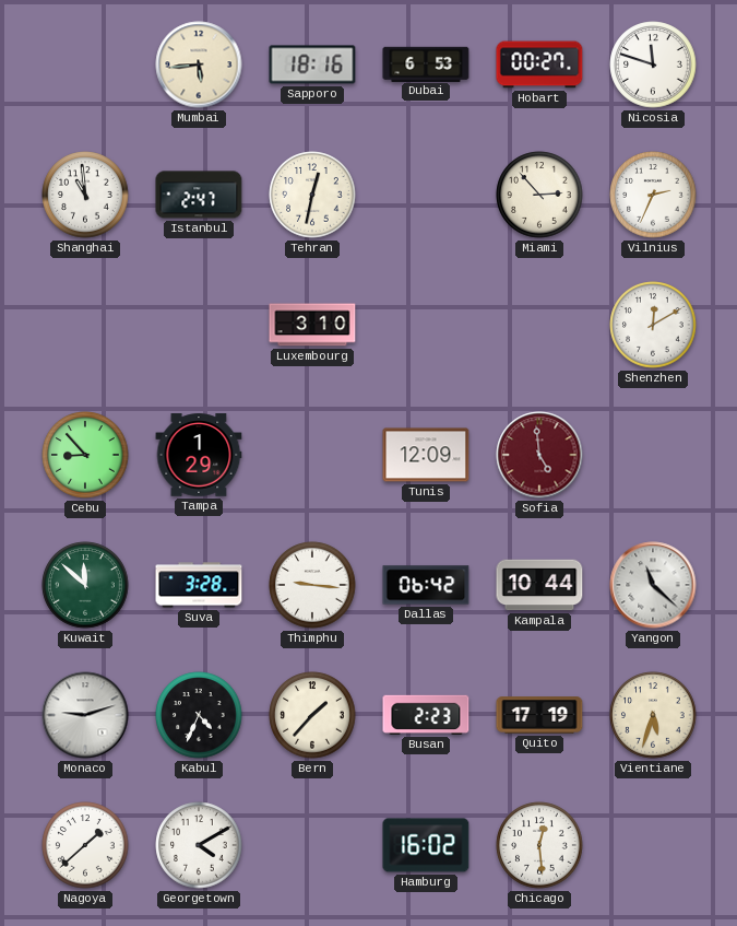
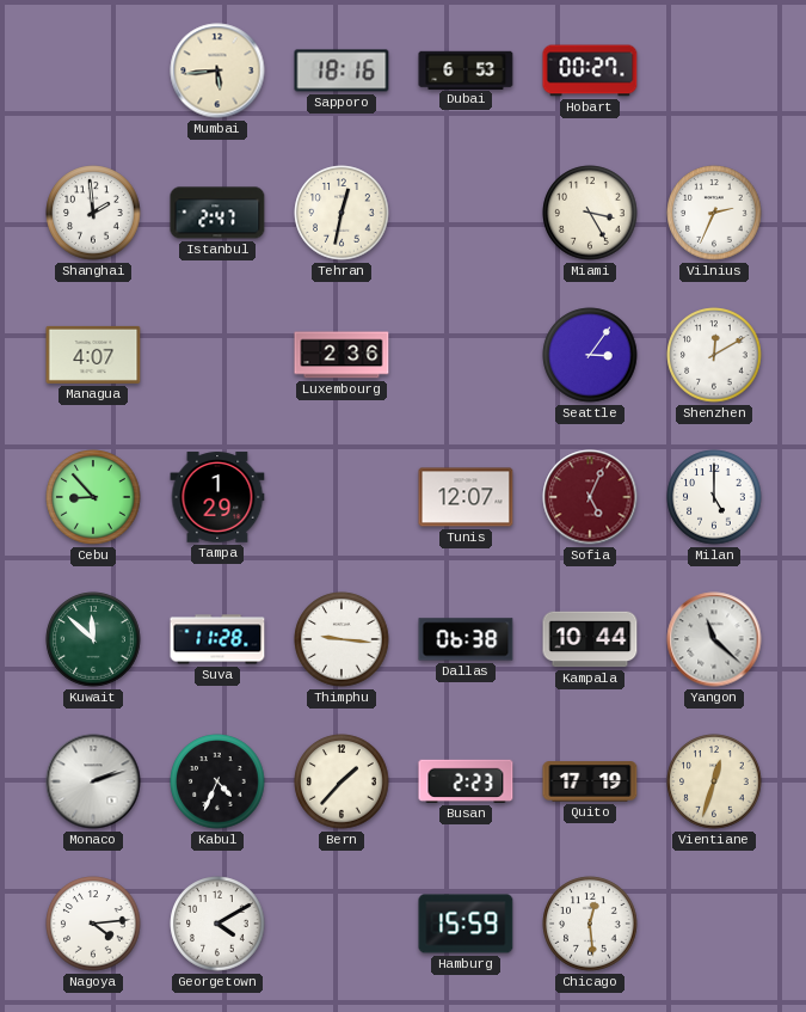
Nicosia: 11:48 -> none
Shanghai: 10:59 -> 1:59
Miami: 2:53 -> 3:25
Managua: none -> 4:07
Luxembourg: 3:10 -> 2:36
Seattle: none -> 3:06
Tunis: 12:09 -> 12:07
Sofia: 4:59 -> 5:04
Milan: none -> 5:00
Suva: 3:28 -> 11:28
Dallas: 06:42 -> 06:38
Monaco: 9:12 -> 2:12
Vientiane: 5:33 -> 12:33
Nagoya: 1:38 -> 4:14
Hamburg: 16:02 -> 15:59
